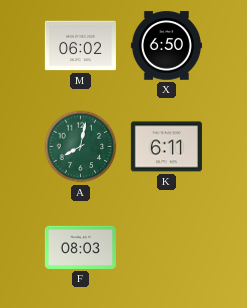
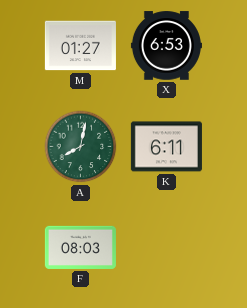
M: 06:02 -> 01:27
X: 6:50 -> 6:53
